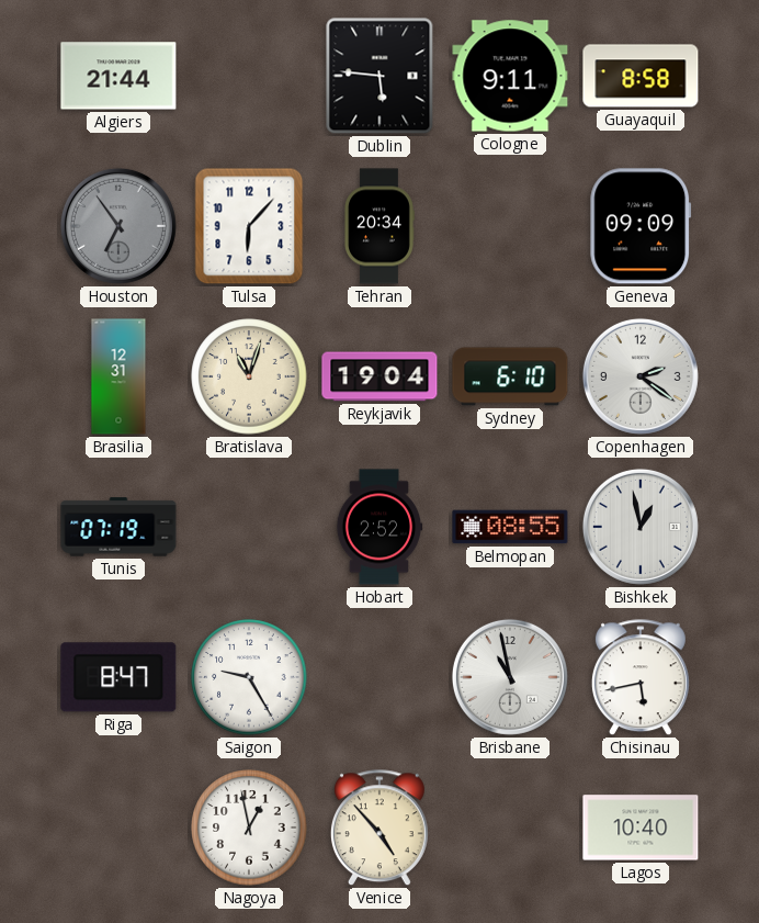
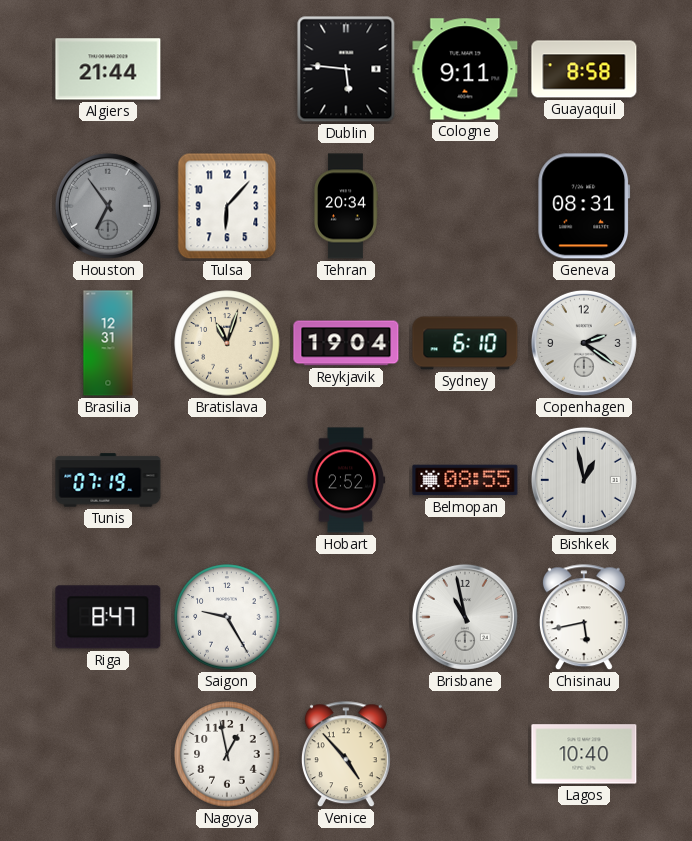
Geneva: 09:09 -> 08:31
